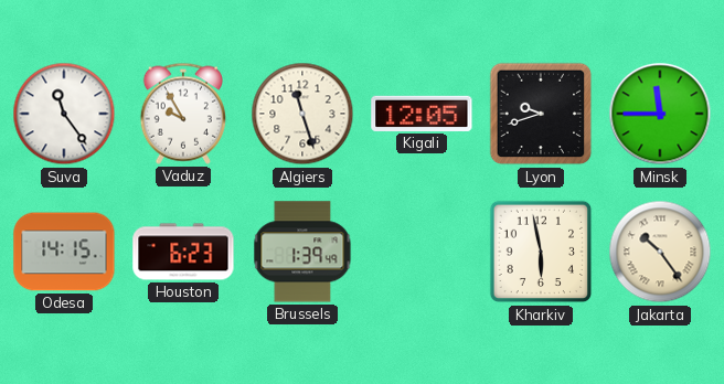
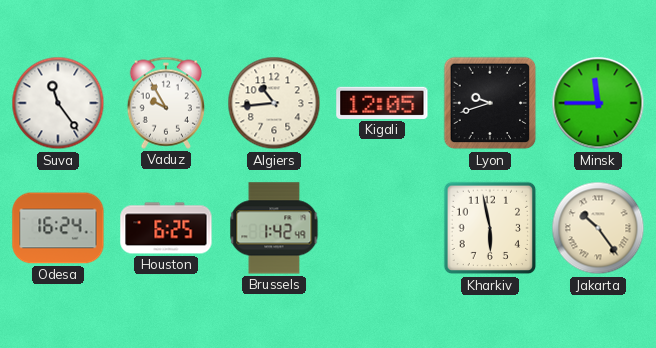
Algiers: 11:27 -> 10:44
Odesa: 14:15 -> 16:24
Houston: 6:23 -> 6:25
Brussels: 1:39 -> 1:42
